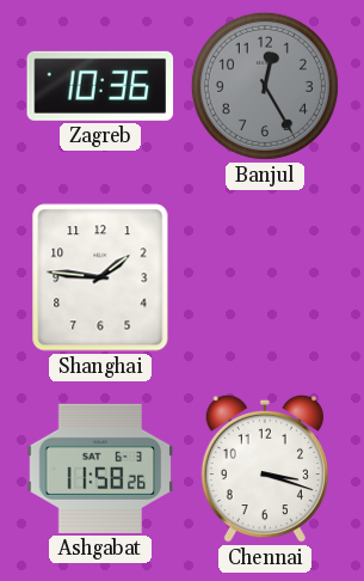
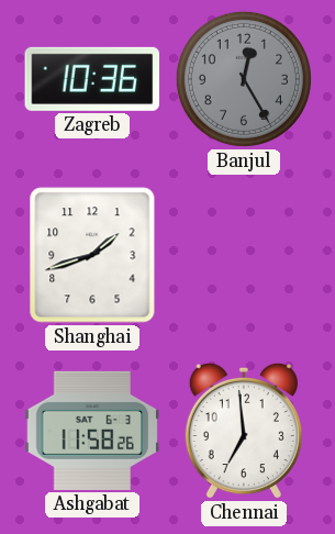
Shanghai: 1:46 -> 1:42
Chennai: 3:18 -> 6:59
